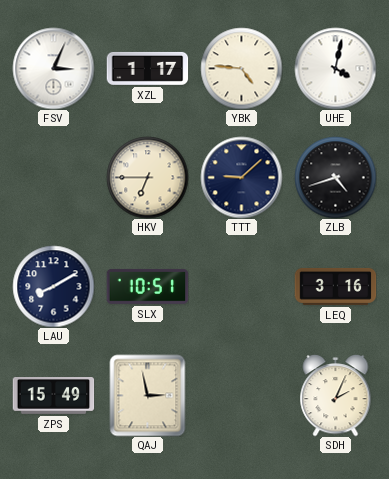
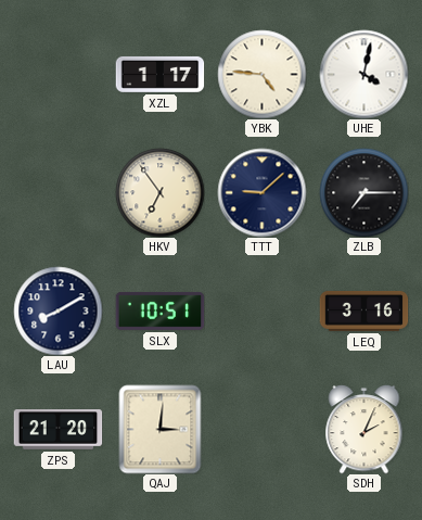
FSV: 3:04 -> none
HKV: 6:45 -> 6:54
ZLB: 4:42 -> 7:15
ZPS: 15:49 -> 21:20
QAJ: 2:58 -> 3:01
